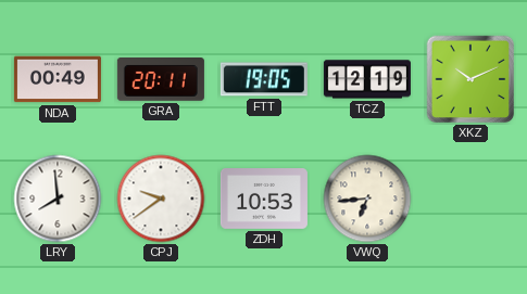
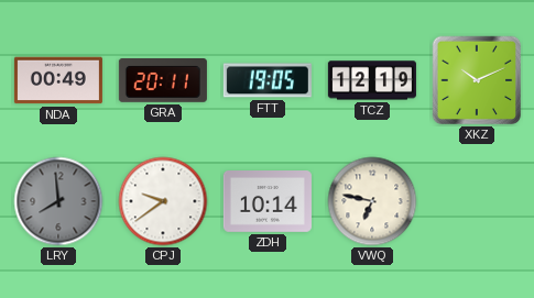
LRY dial: white -> grey
ZDH: 10:53 -> 10:14
VWQ: 6:44 -> 6:47
